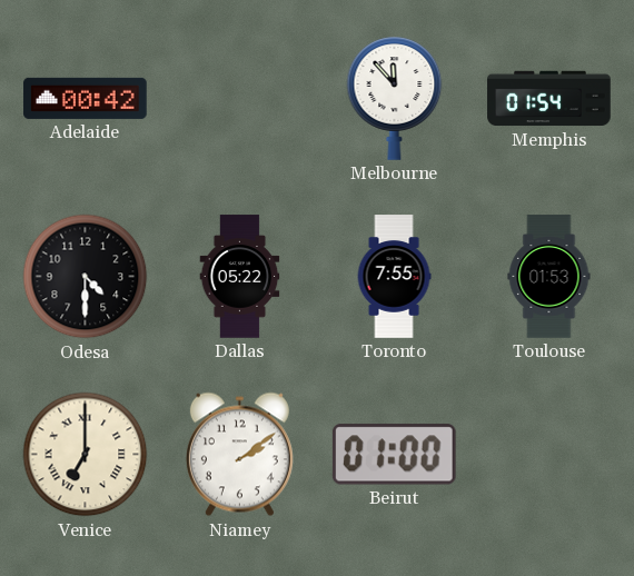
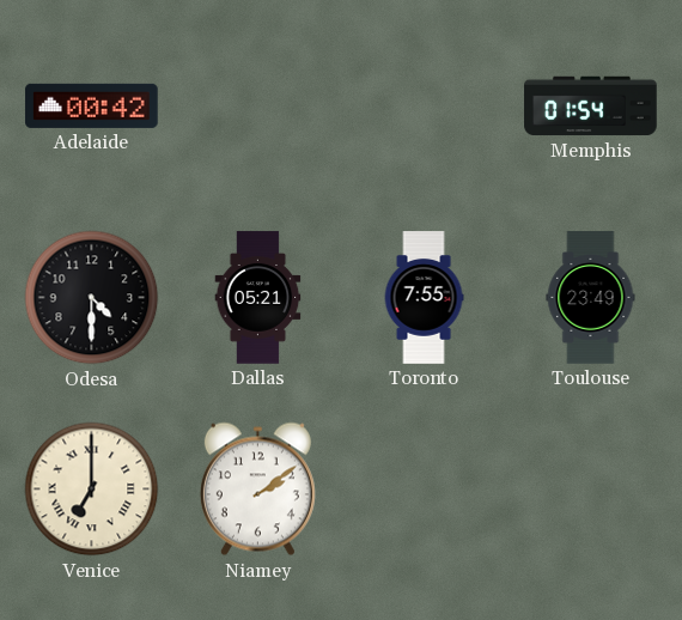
Melbourne: 11:53 -> none
Dallas: 05:22 -> 05:21
Toulouse: 01:53 -> 23:49
Beirut: 01:00 -> none
